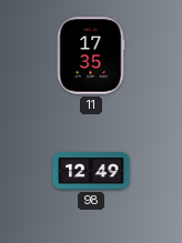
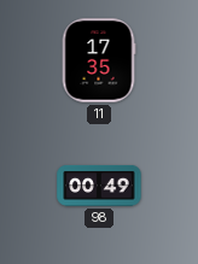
98: 12:49 -> 00:49
